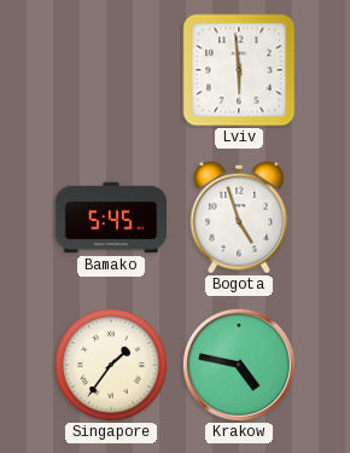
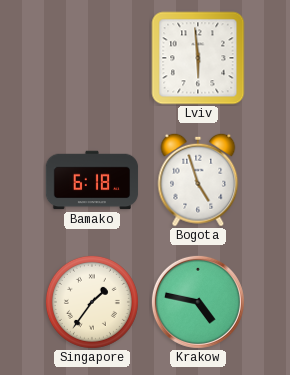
Bamako: 5:45 -> 6:18
